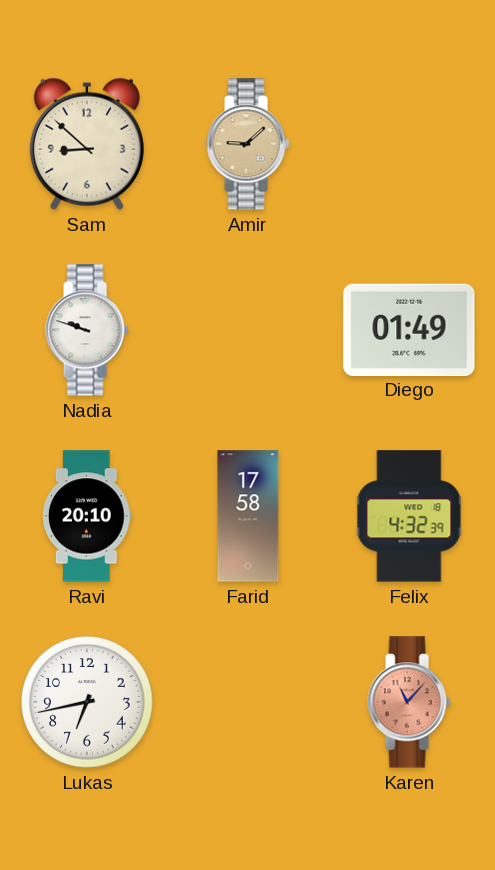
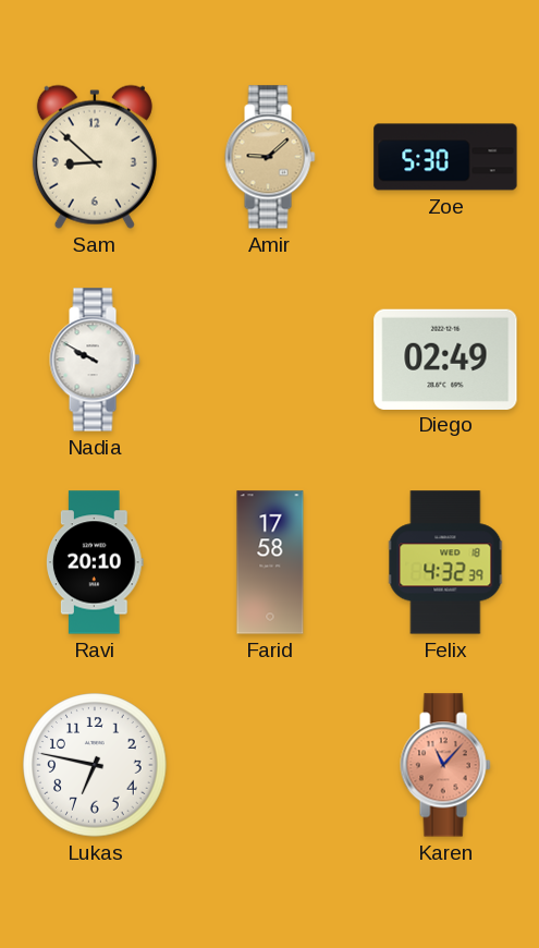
Zoe: none -> 5:30
Nadia: 9:48 -> 9:50
Diego: 01:49 -> 02:49
Lukas: 6:43 -> 6:47
